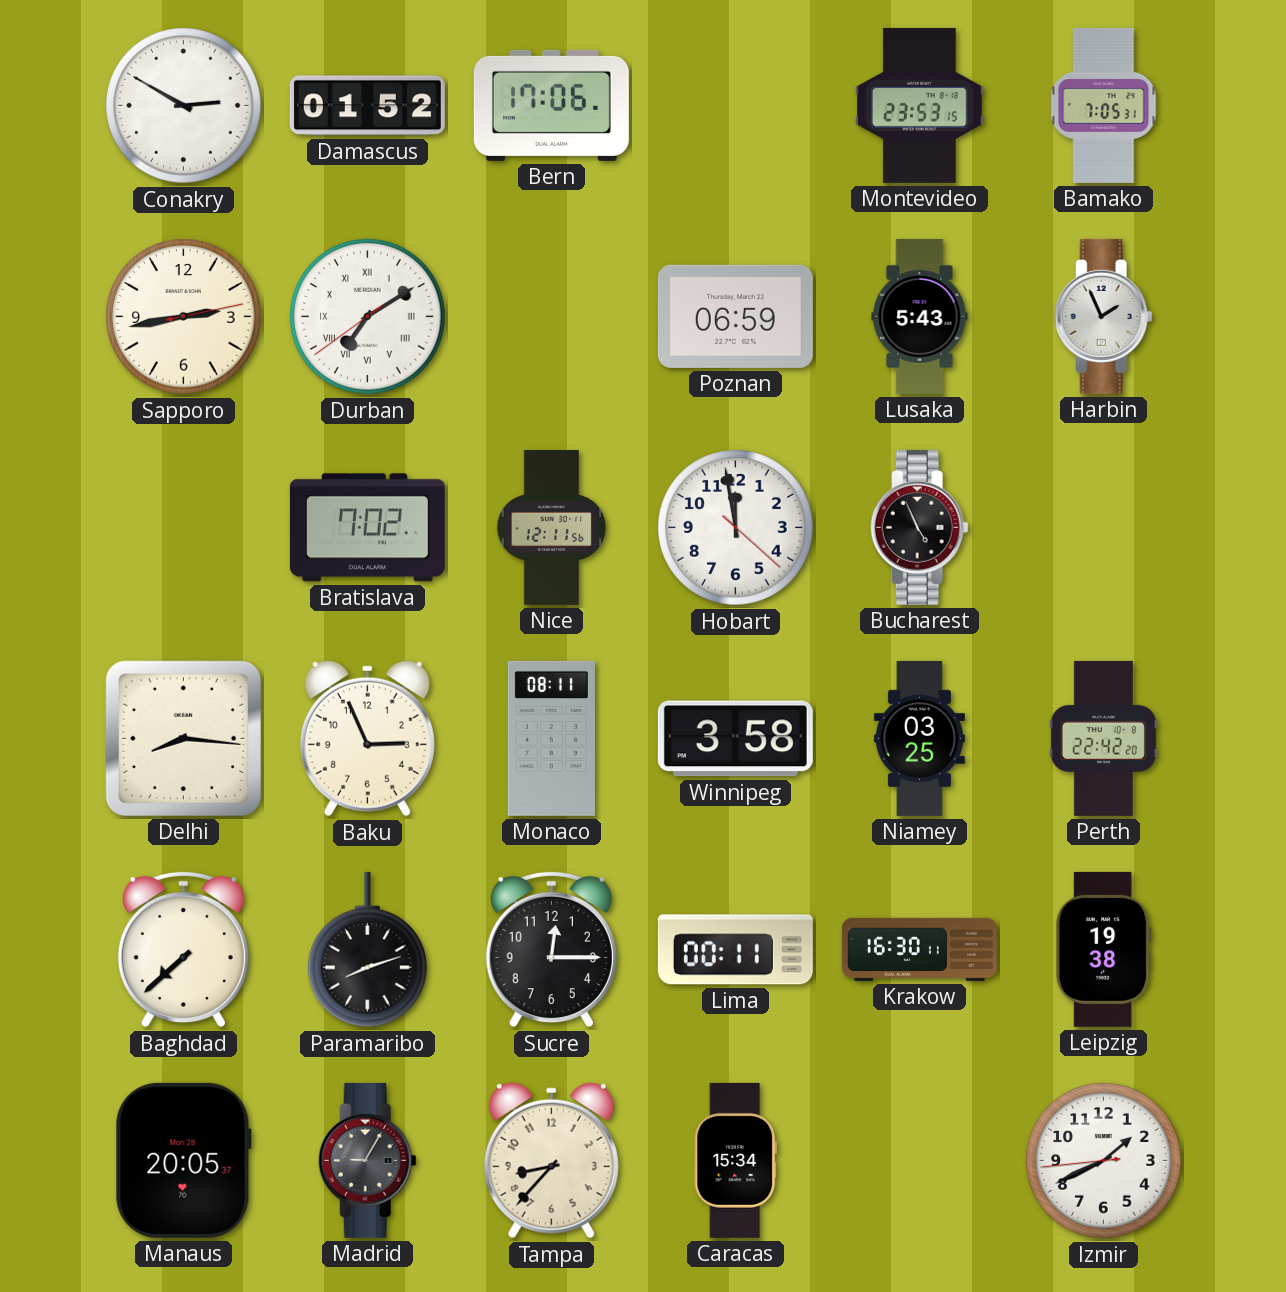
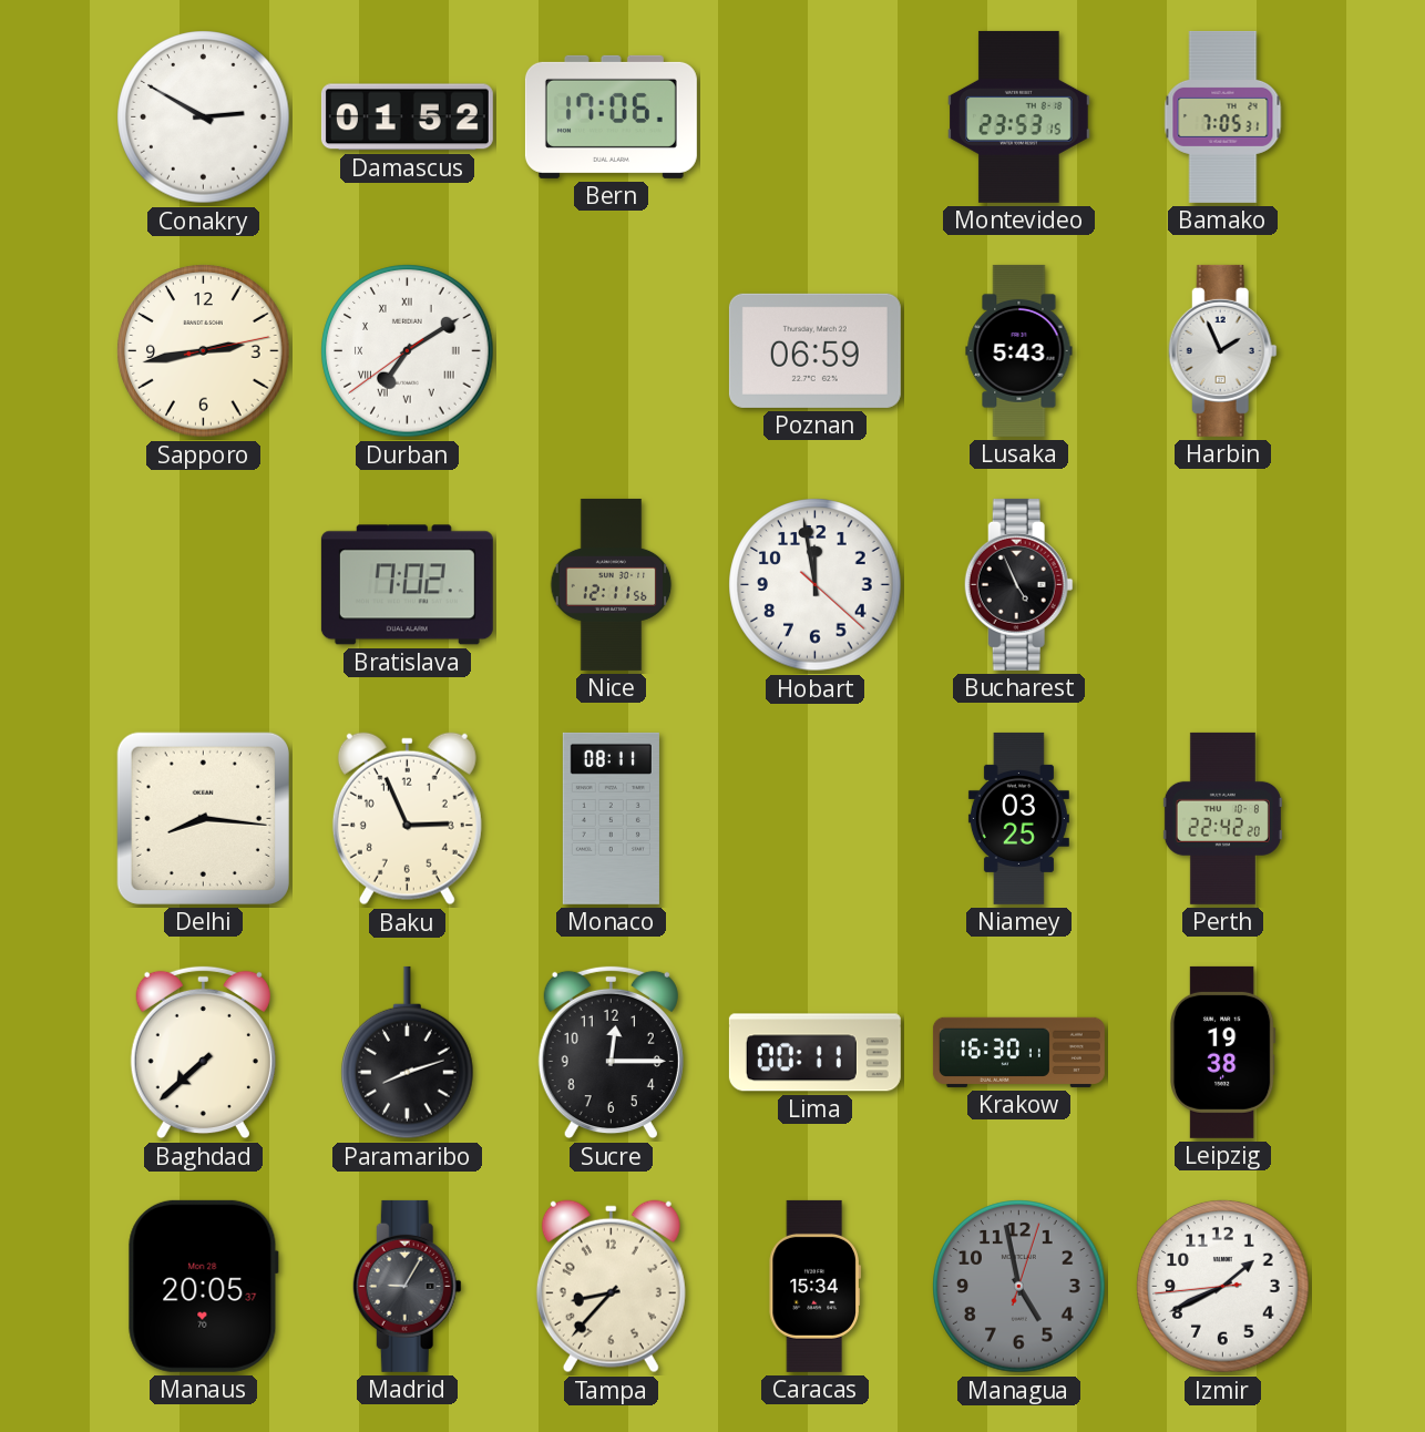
Winnipeg: 3:58 -> none
Managua: none -> 4:58
